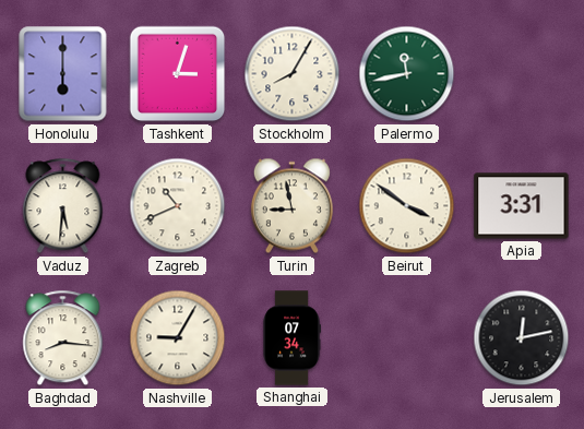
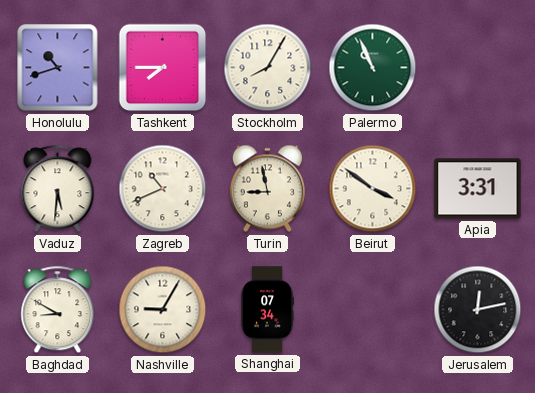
Honolulu: 6:00 -> 10:42
Tashkent: 3:03 -> 7:45
Palermo: 11:43 -> 10:56
Baghdad: 8:16 -> 8:50
